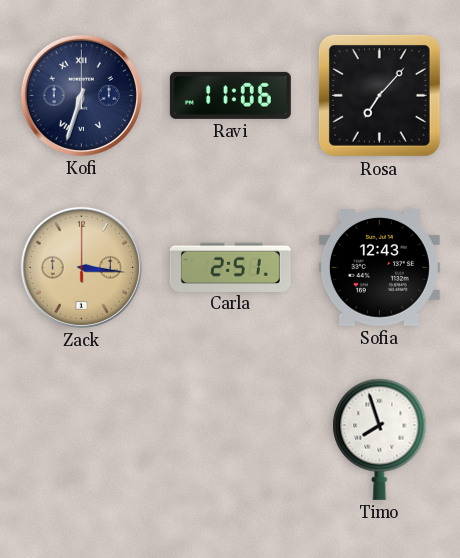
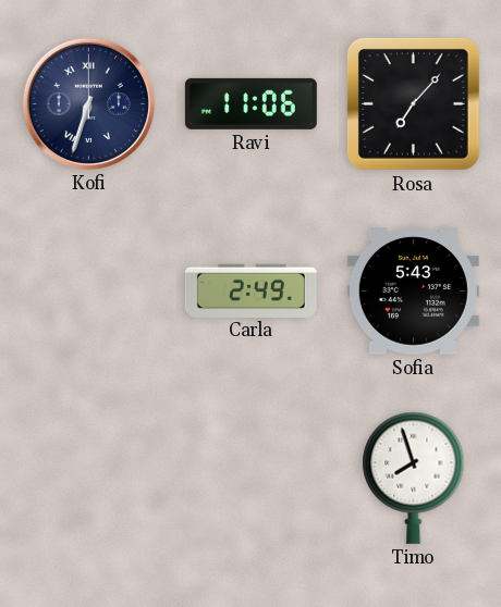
Zack: 3:16 -> none
Carla: 2:51 -> 2:49
Sofia: 12:43 -> 5:43
